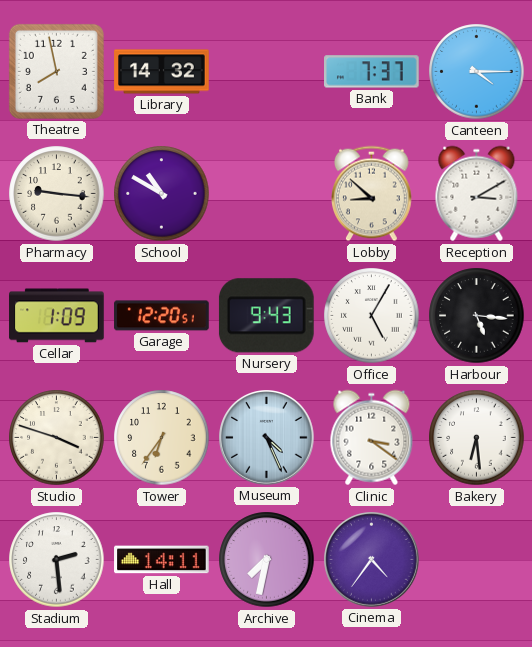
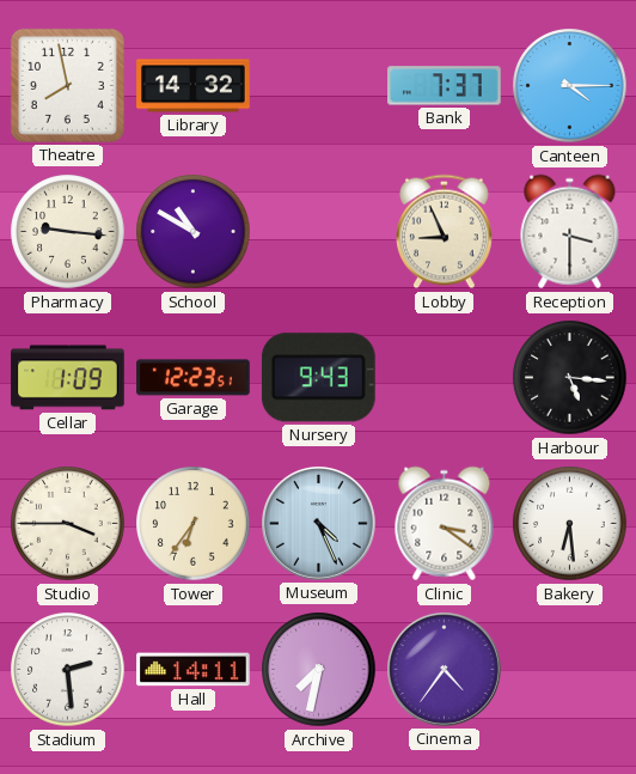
Lobby: 8:52 -> 8:56
Reception: 3:10 -> 3:30
Garage: 12:20 -> 12:23
Office: 5:05 -> none
Studio: 3:48 -> 3:45
